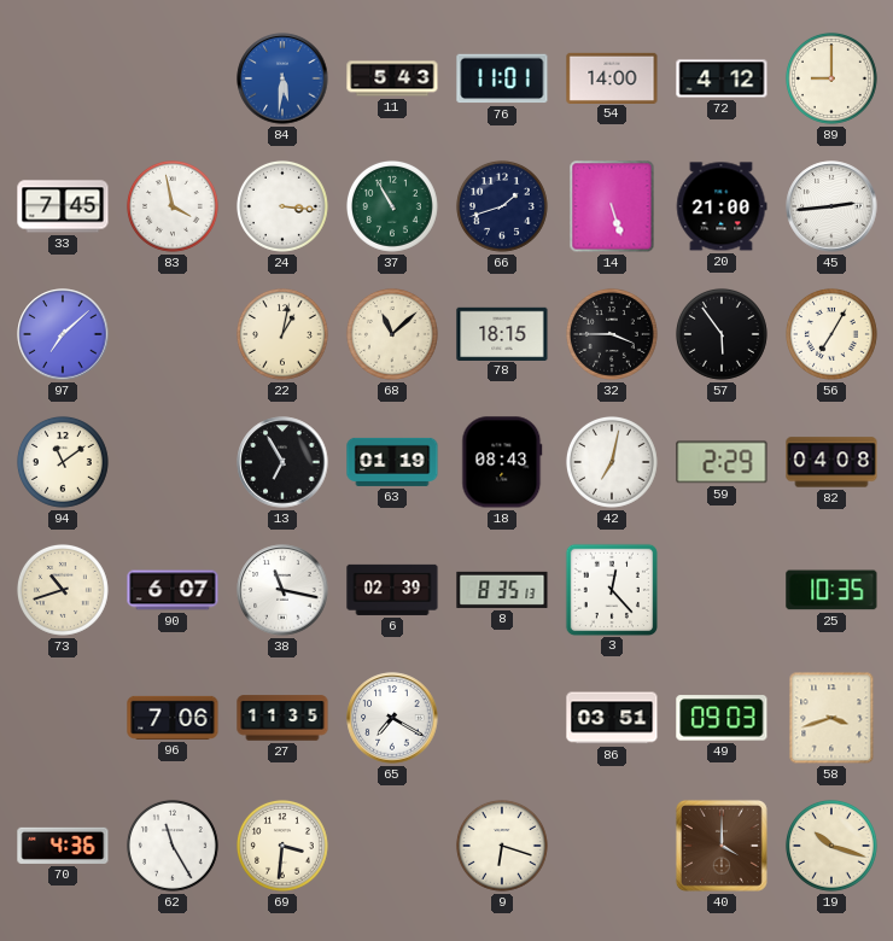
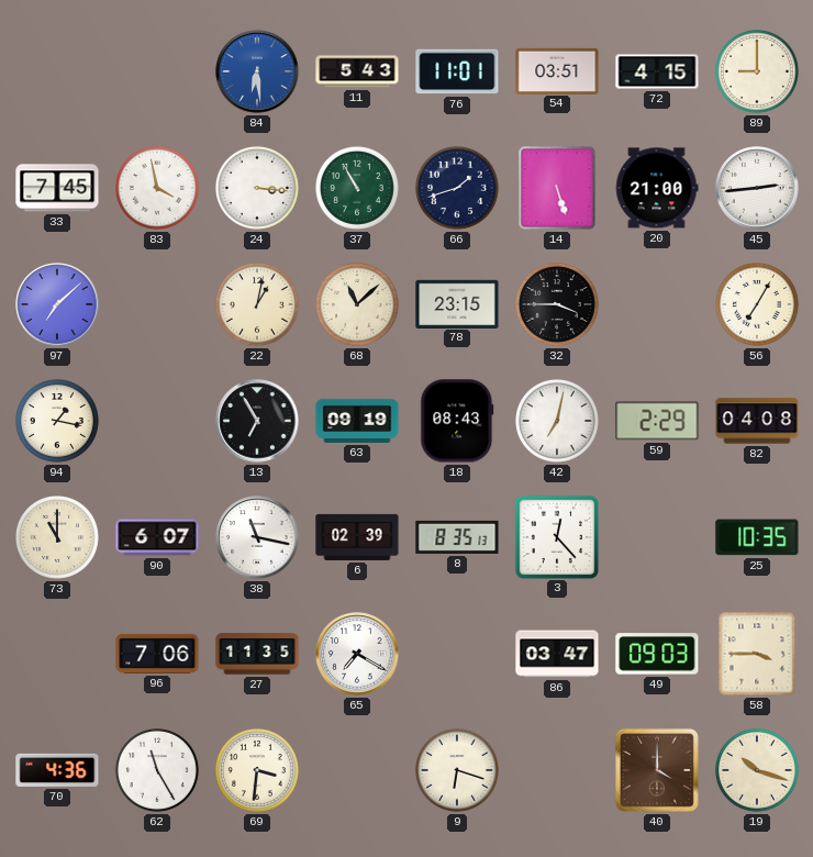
84: 5:31 -> 6:29
54: 14:00 -> 03:51
72: 4:12 -> 4:15
78: 18:15 -> 23:15
57: 5:54 -> none
94: 11:09 -> 1:17
63: 01:19 -> 09:19
73: 10:42 -> 11:00
86: 03:51 -> 03:47
58: 3:42 -> 3:45
